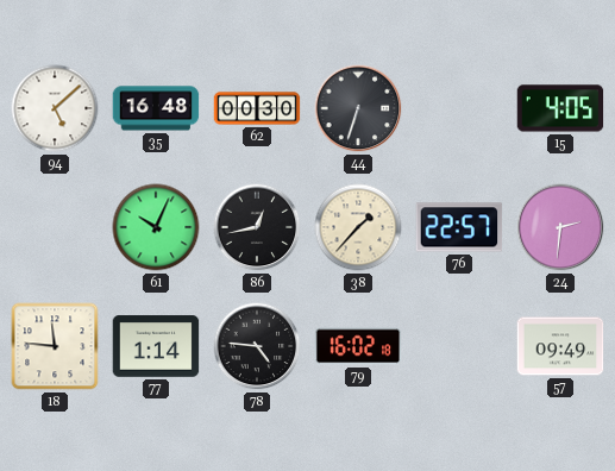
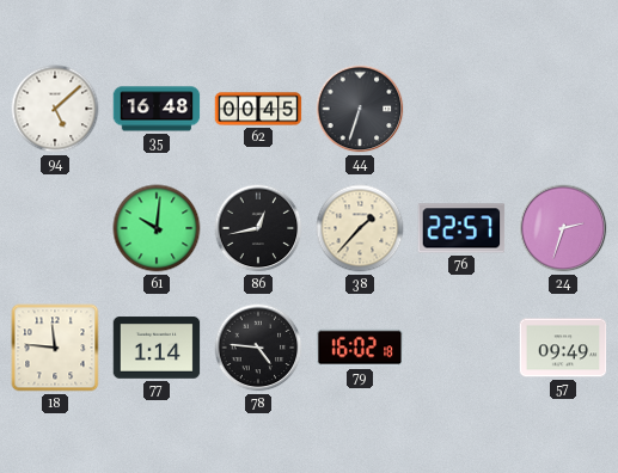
62: 00:30 -> 00:45
15: 4:05 -> none
61: 10:04 -> 10:01
24: 2:31 -> 2:33
